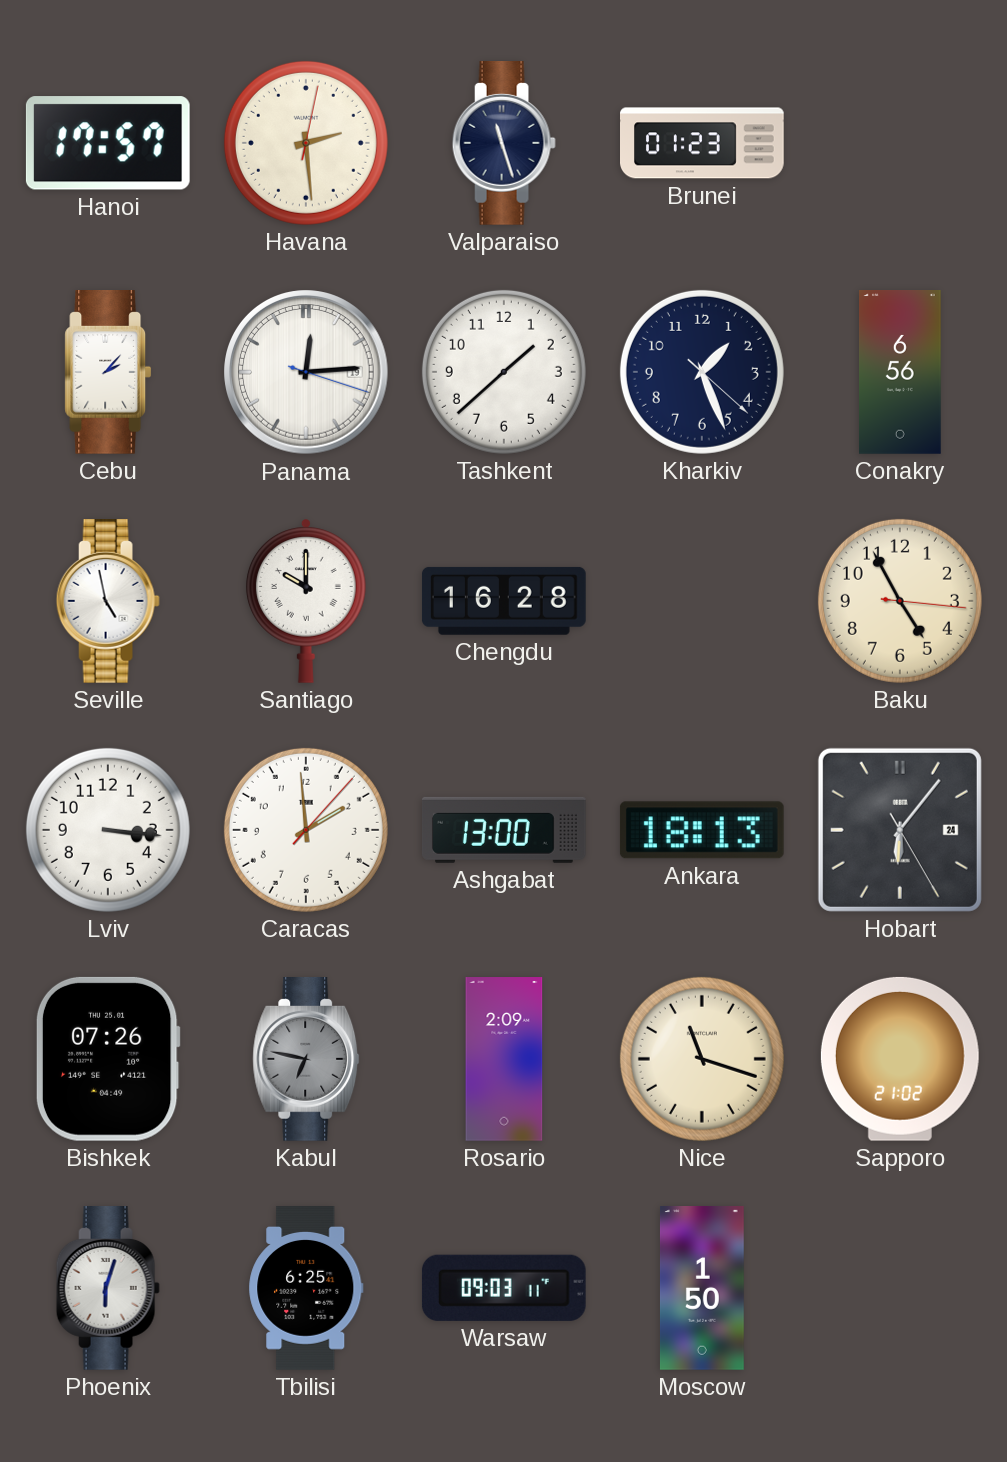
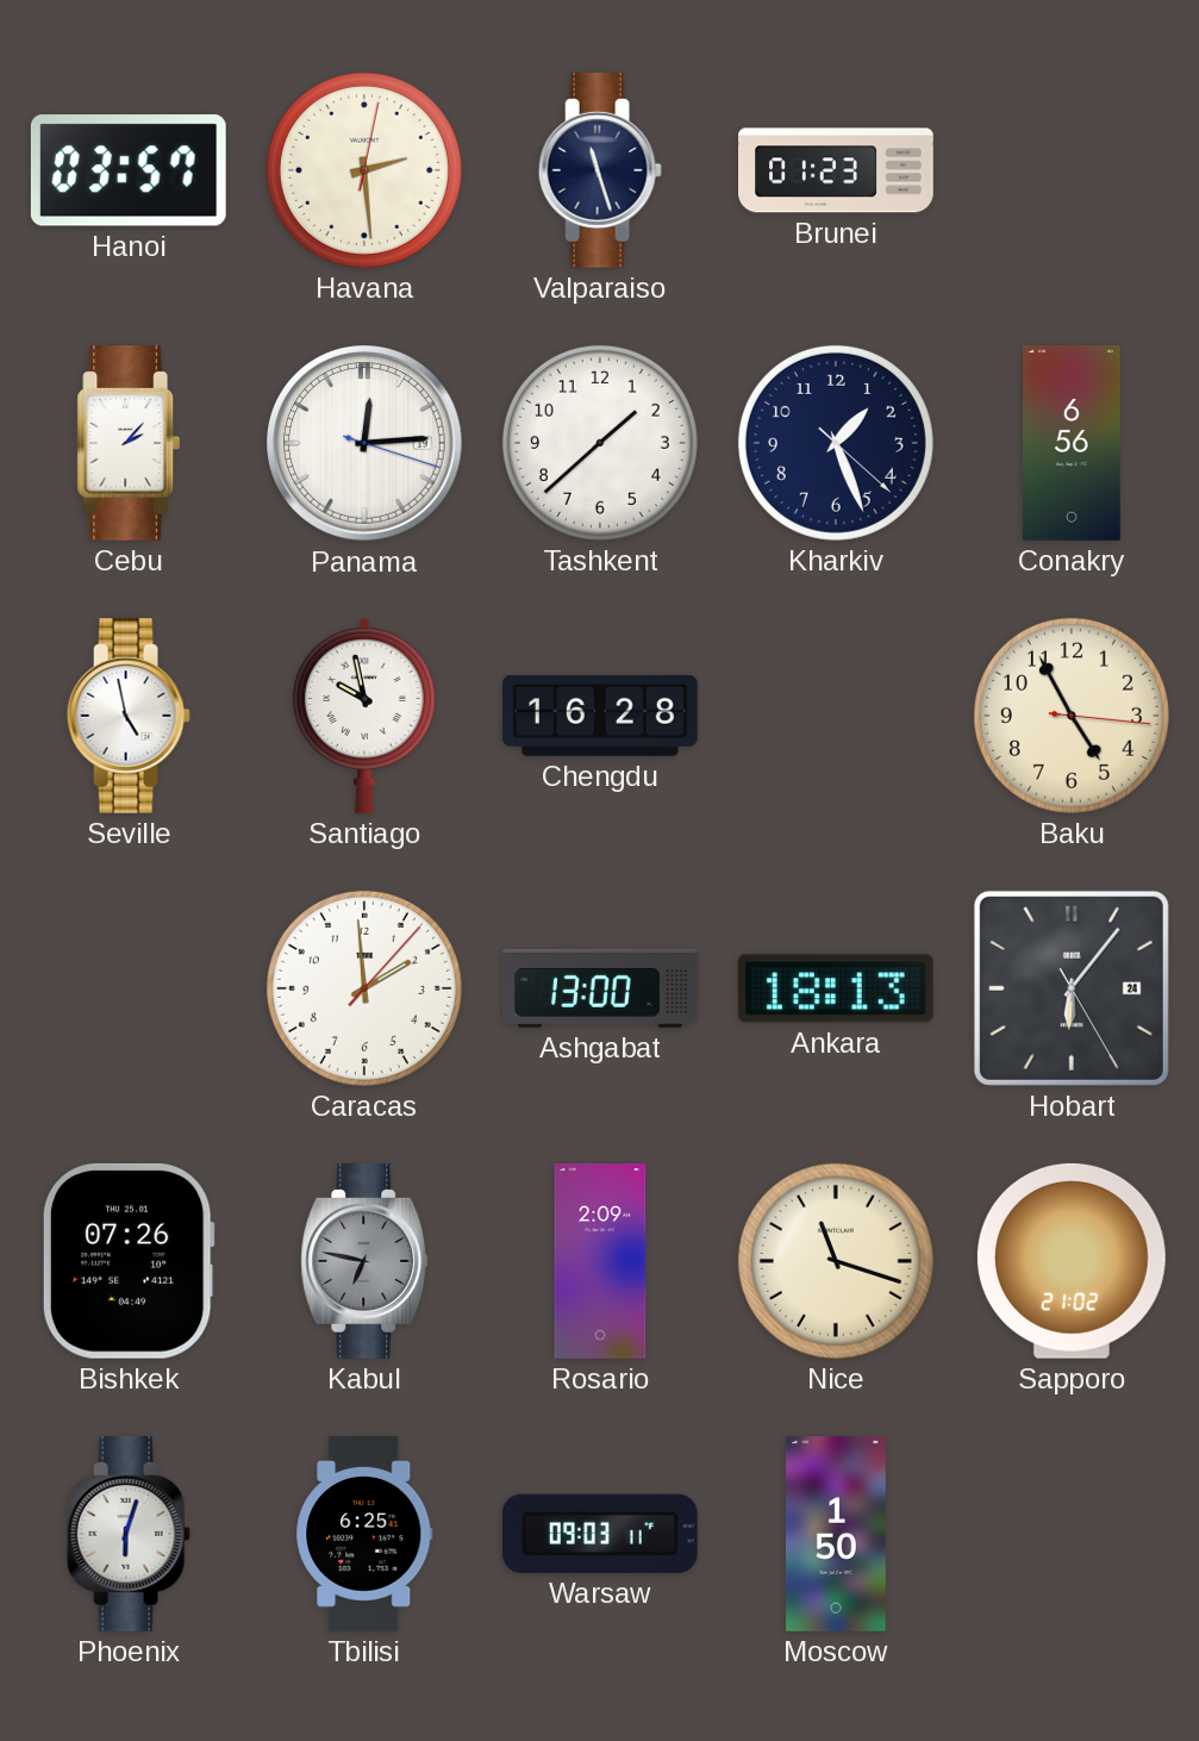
Hanoi: 17:57 -> 03:57
Santiago: 10:00 -> 9:58
Lviv: 3:16 -> none
